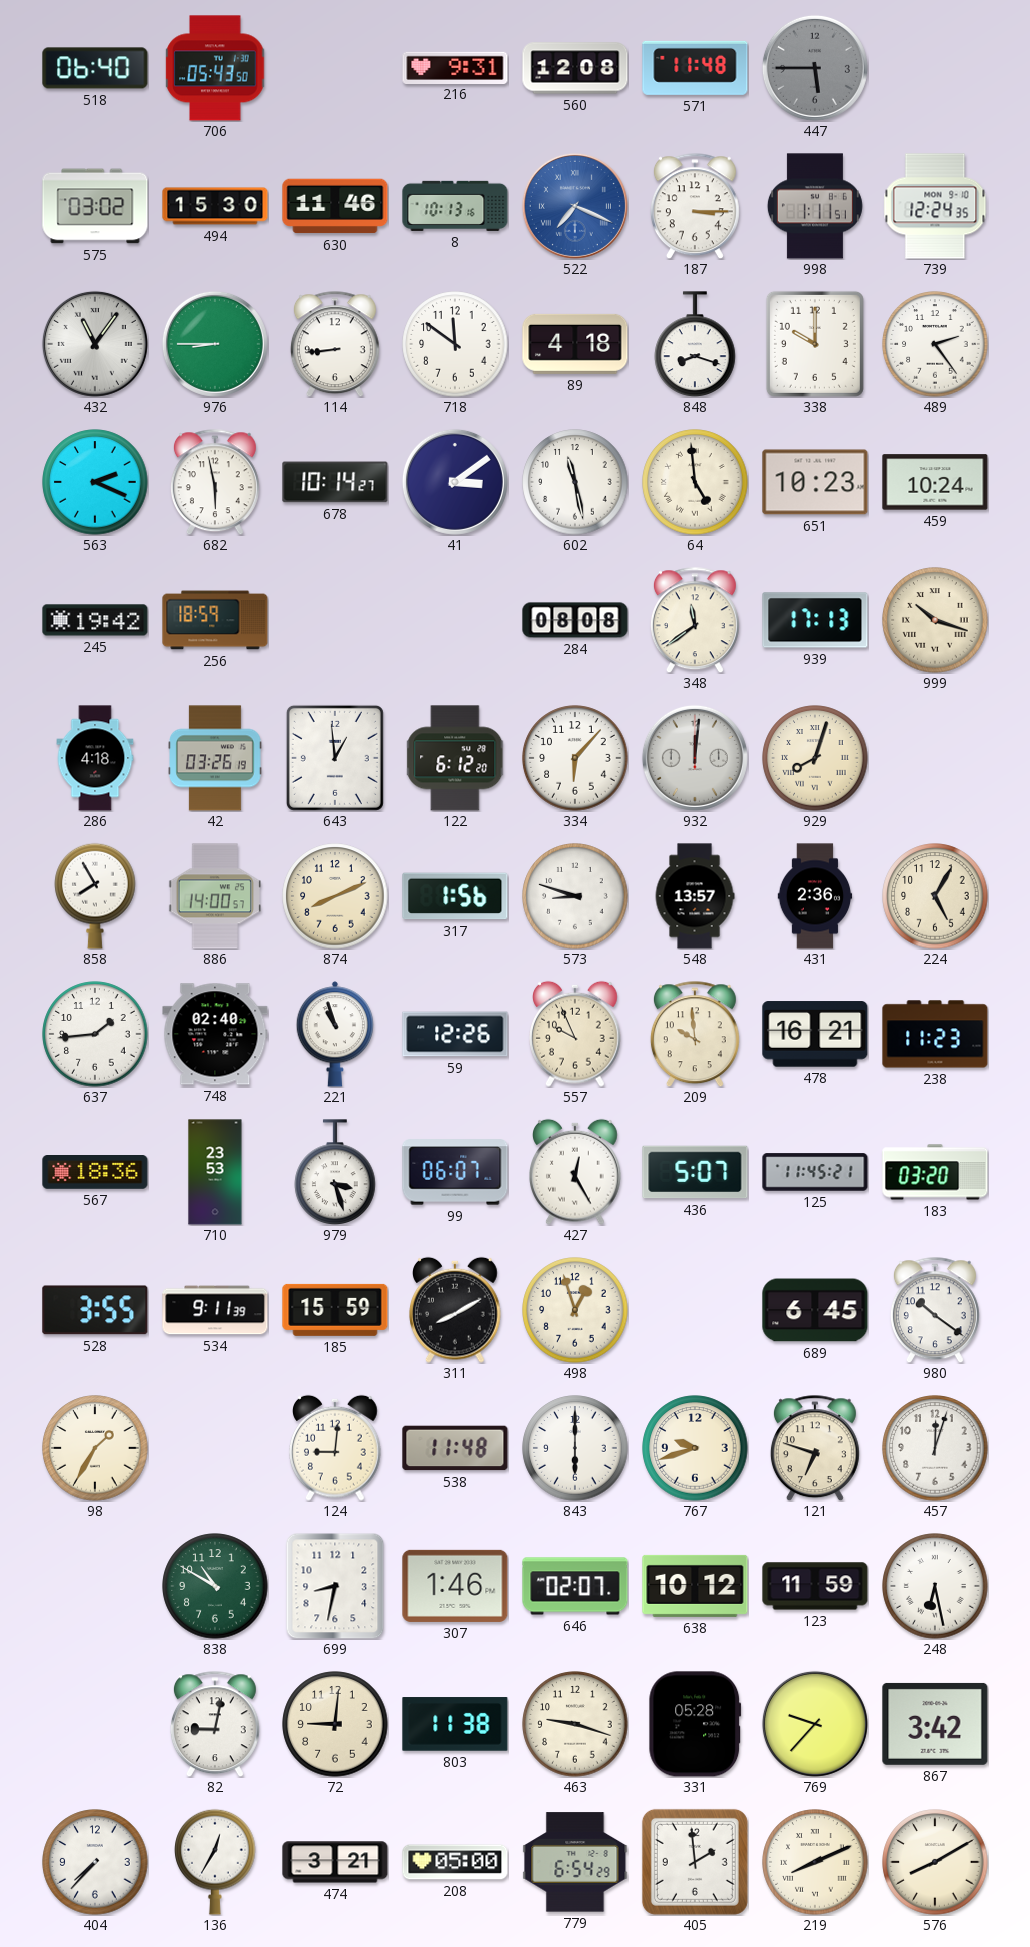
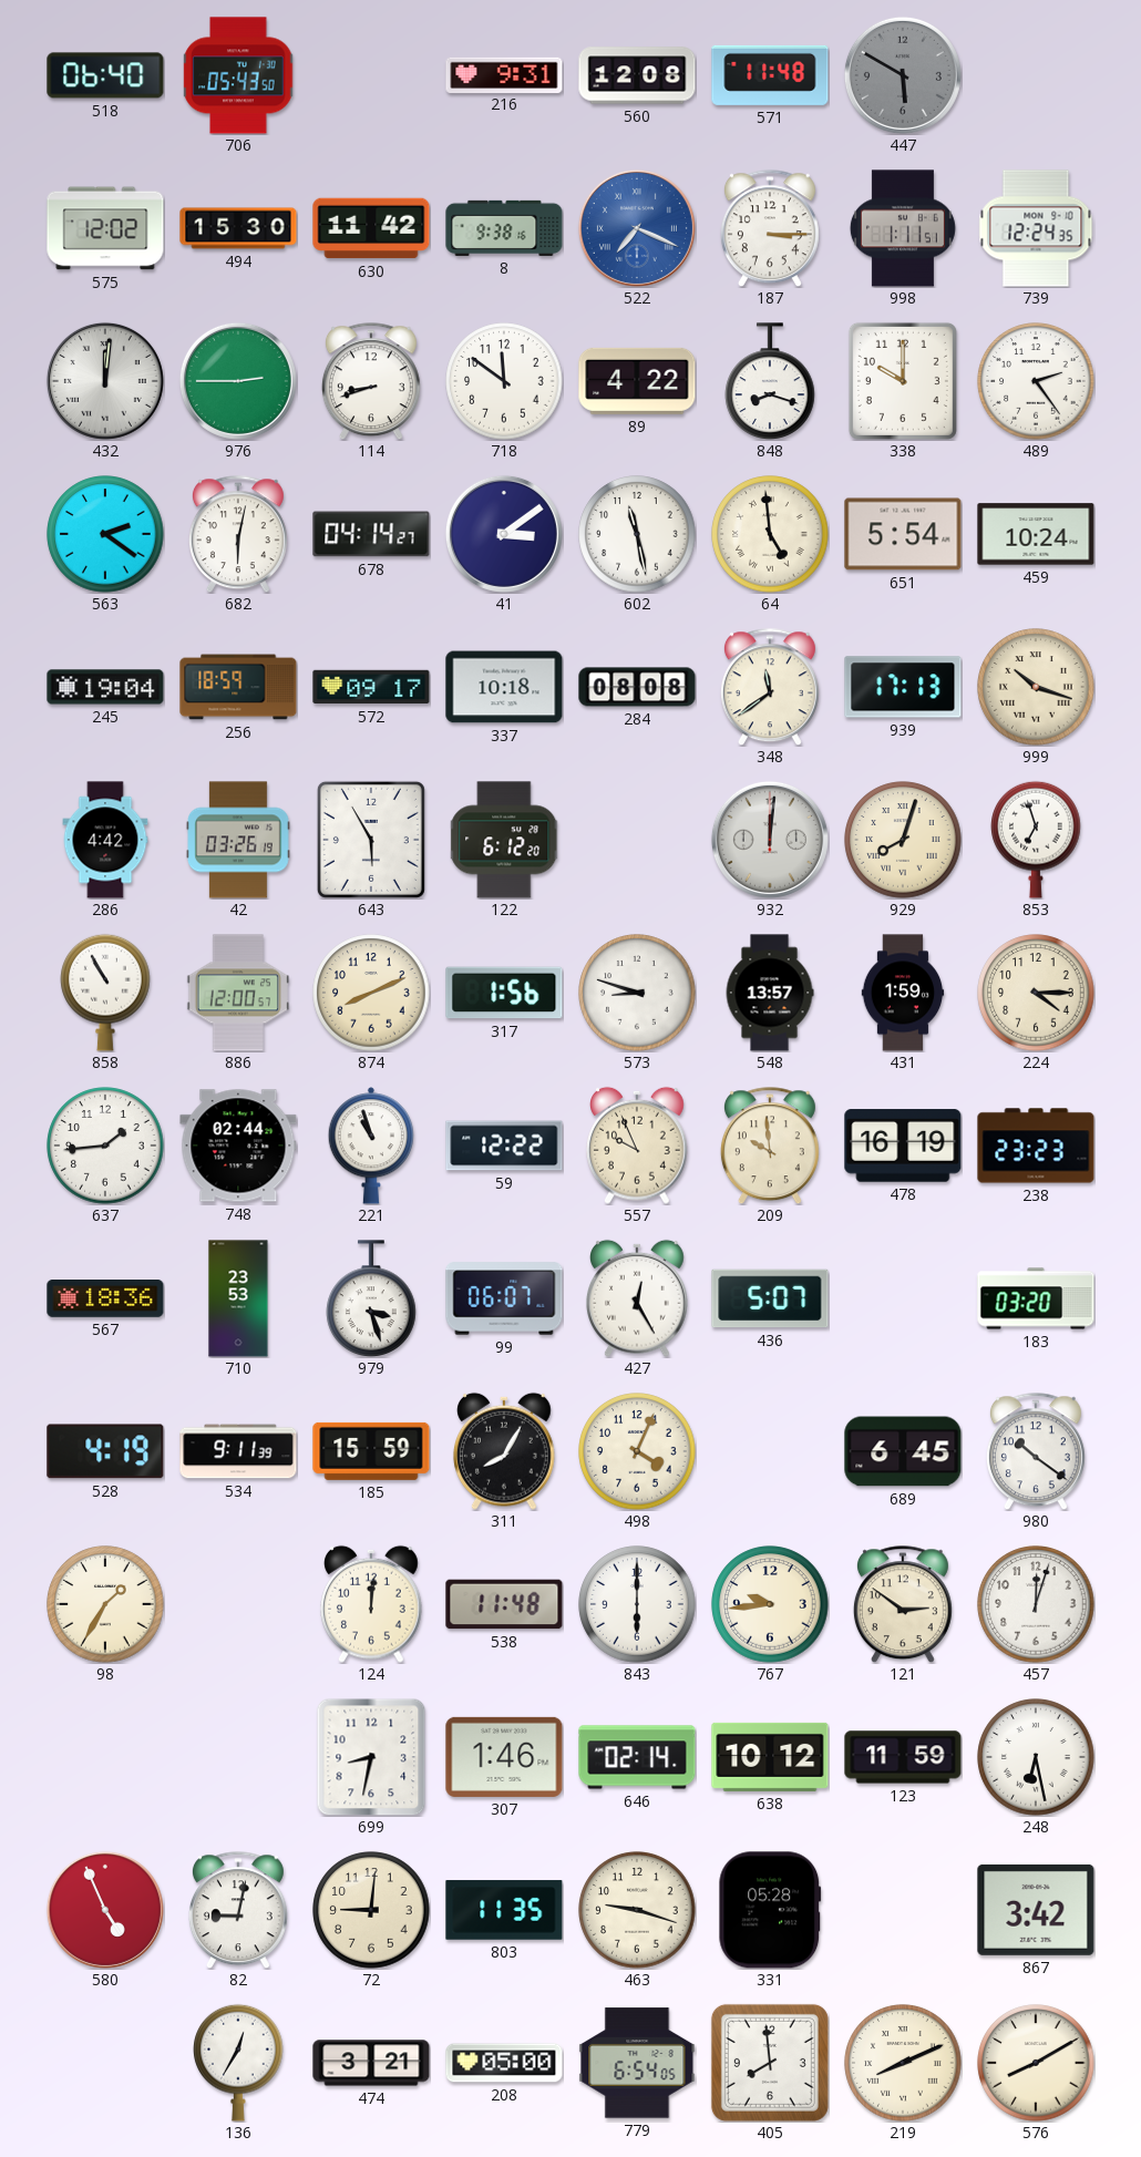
447: 5:45 -> 5:50
575: 03:02 -> 12:02
630: 11:46 -> 11:42
8: 10:13 -> 9:38
432: 11:06 -> 12:01
976: 8:45 -> 2:45
114: 8:44 -> 8:42
89: 4:18 -> 4:22
563: 2:19 -> 2:21
682: 5:58 -> 6:02
678: 10:14 -> 04:14
651: 10:23 -> 5:54
245: 19:42 -> 19:04
572: none -> 09:17
337: none -> 10:18
286: 4:18 -> 4:42
643: 12:59 -> 5:55
334: 6:07 -> none
853: none -> 6:57
858: 7:55 -> 10:55
886: 14:00 -> 12:00
431: 2:36 -> 1:59
224: 5:05 -> 4:15
748: 02:40 -> 02:44
59: 12:26 -> 12:22
478: 16:21 -> 16:19
238: 11:23 -> 23:23
125: 11:45 -> none
528: 3:55 -> 4:19
311: 8:10 -> 8:05
498: 12:57 -> 4:04
124: 9:01 -> 12:01
767: 9:42 -> 9:44
121: 6:48 -> 2:51
838: 10:50 -> none
646: 02:07 -> 02:14
580: none -> 4:56
803: 11:38 -> 11:35
769: 9:37 -> none
404: 7:37 -> none
779: 6:54:29 -> 6:54:05
405: 1:59 -> 7:59
